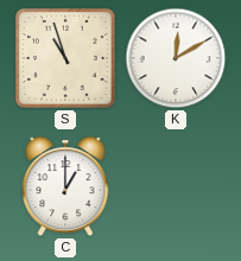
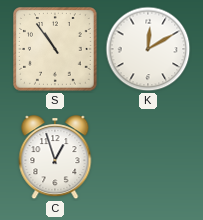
S: 10:57 -> 10:54
C: 1:00 -> 12:57
